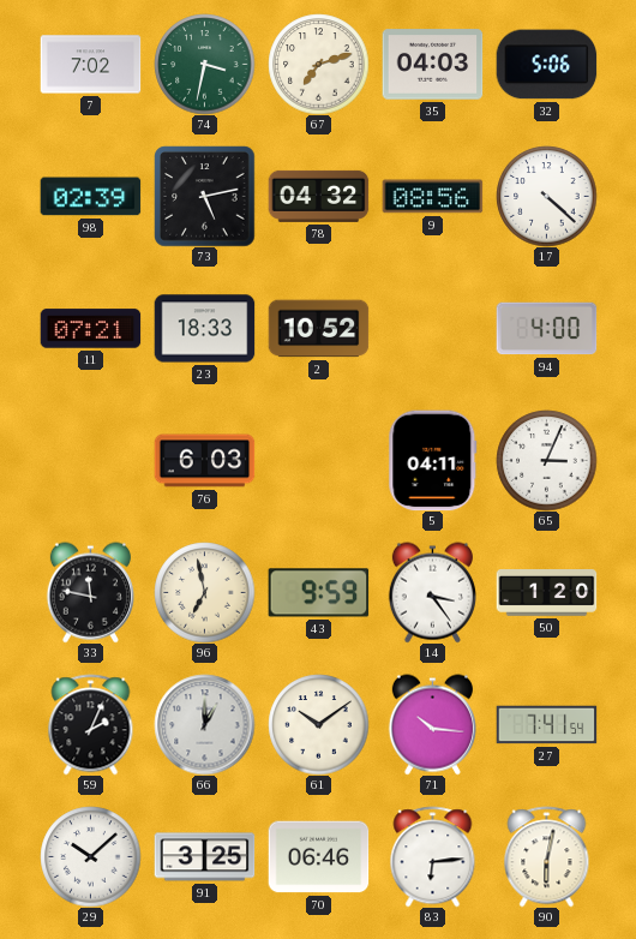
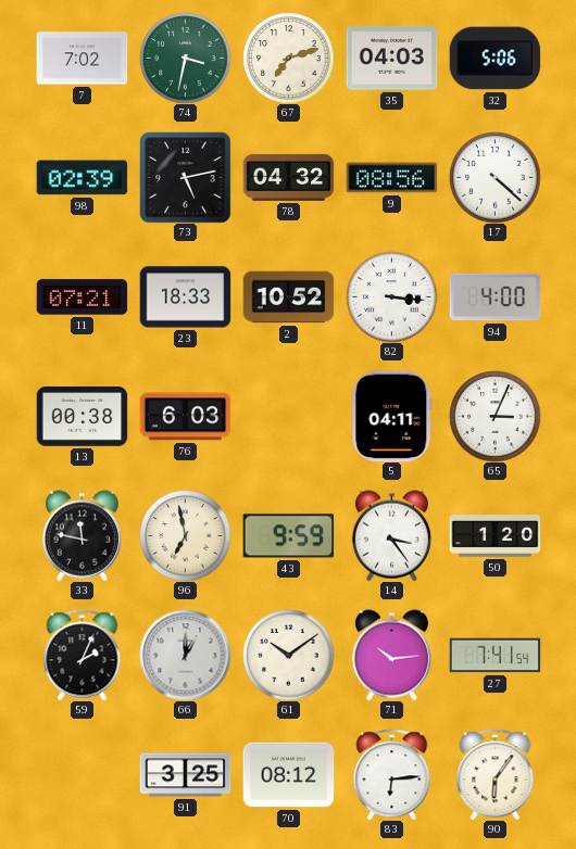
82: none -> 3:16
13: none -> 00:38
71: 10:16 -> 10:14
29: 10:08 -> none
70: 06:46 -> 08:12
90: 6:02 -> 6:06
